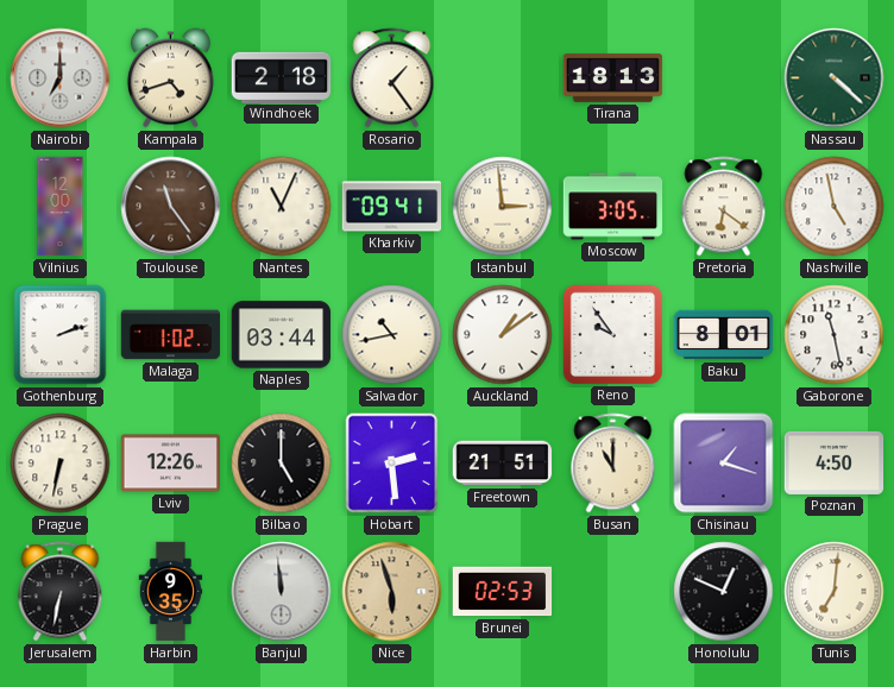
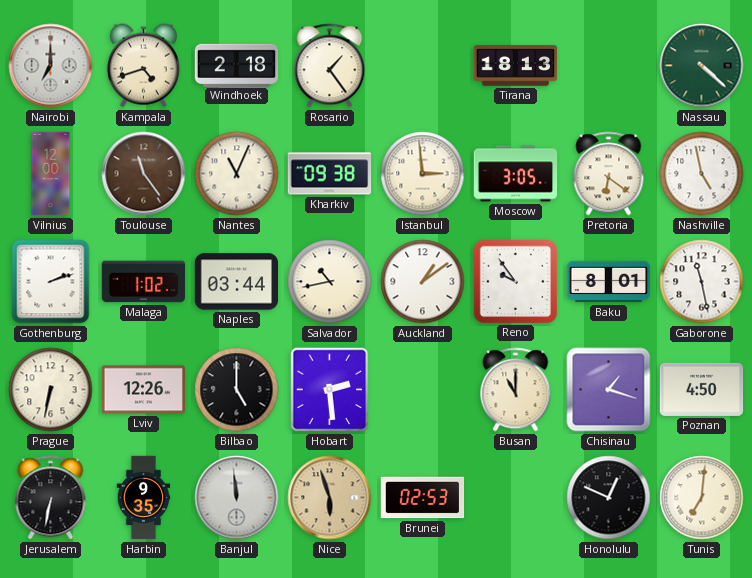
Kharkiv: 09:41 -> 09:38
Freetown: 21:51 -> none
